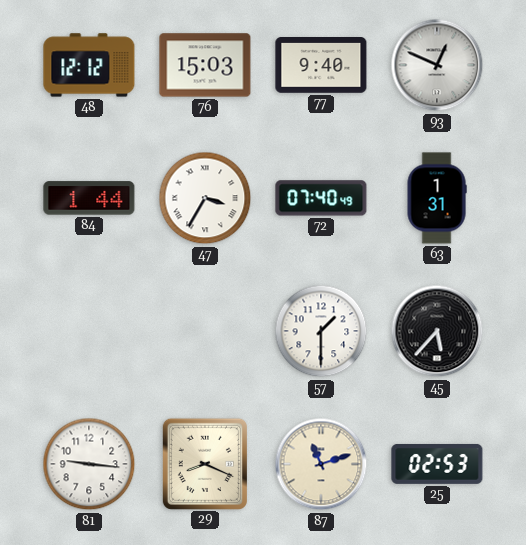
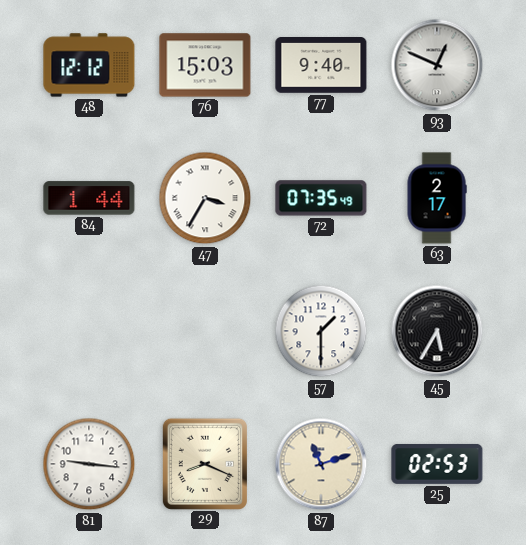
72: 07:40 -> 07:35
63: 1:31 -> 2:17
45: 5:37 -> 5:35
